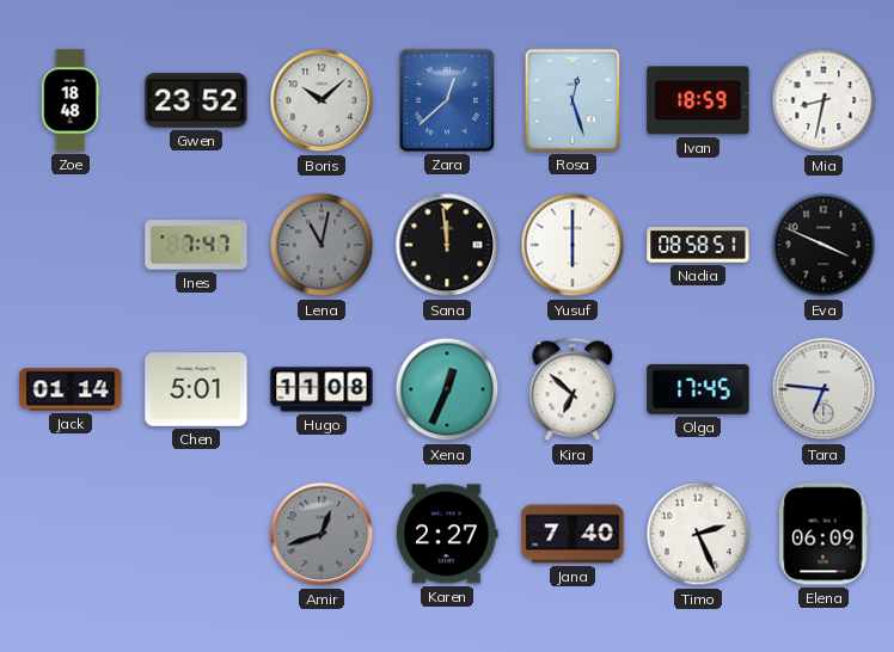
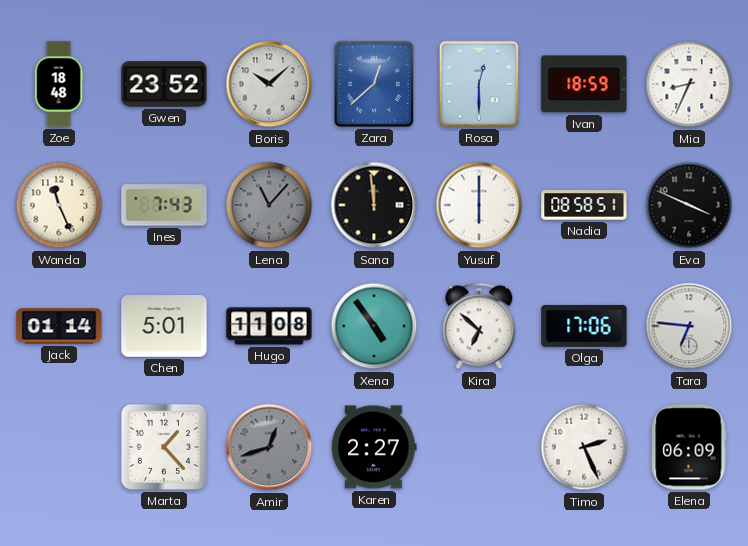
Rosa: 12:27 -> 12:30
Mia: 8:32 -> 8:34
Wanda: none -> 11:26
Ines: 7:47 -> 7:43
Lena: 11:02 -> 11:07
Xena: 12:34 -> 4:54
Olga: 17:45 -> 17:06
Marta: none -> 1:23
Jana: 7:40 -> none
